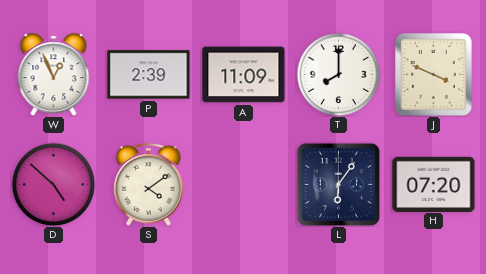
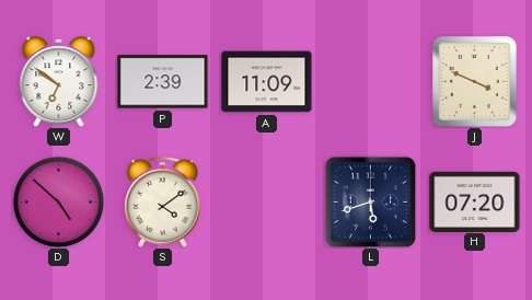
W: 12:56 -> 6:51
T: 8:00 -> none
L: 6:06 -> 5:42
